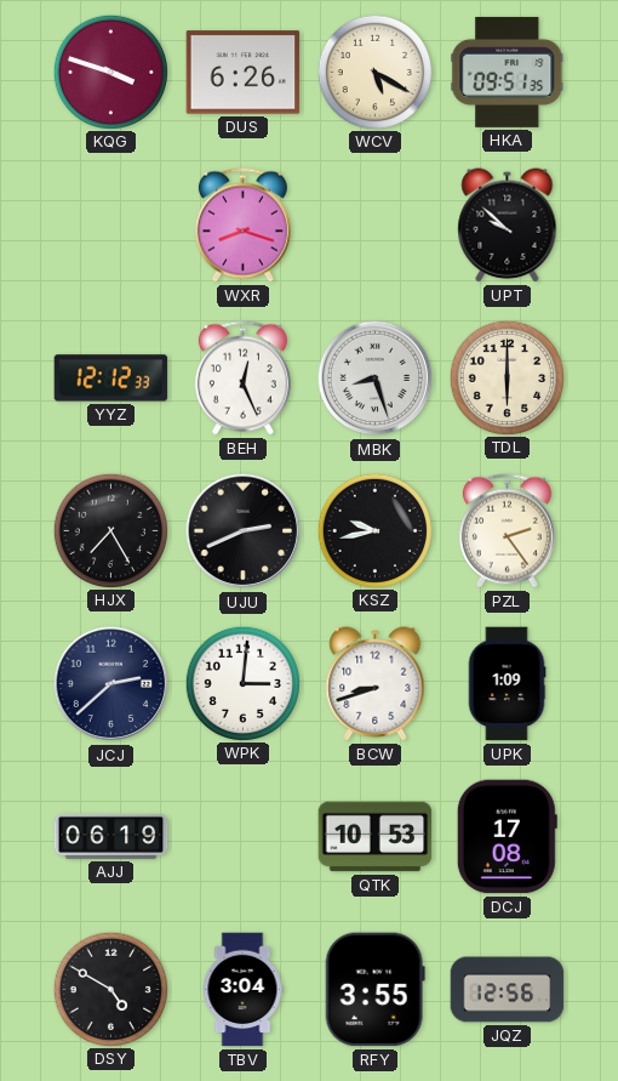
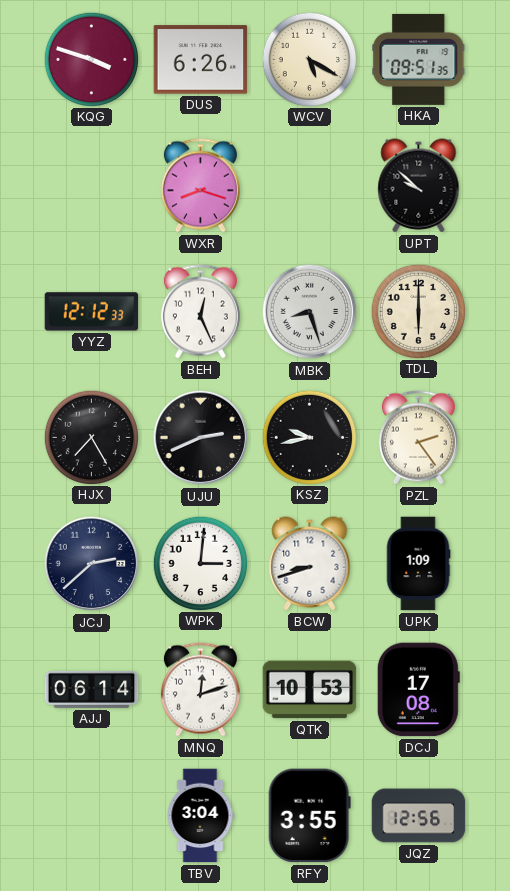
AJJ: 06:19 -> 06:14
MNQ: none -> 12:12
DSY: 4:50 -> none
